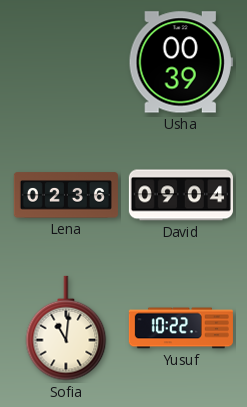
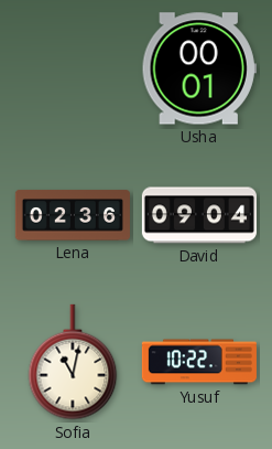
Usha: 00:39 -> 00:01
Sofia: 11:01 -> 11:02
